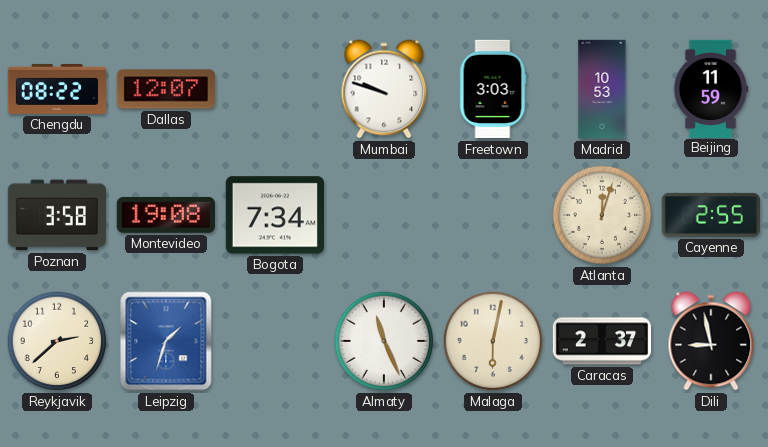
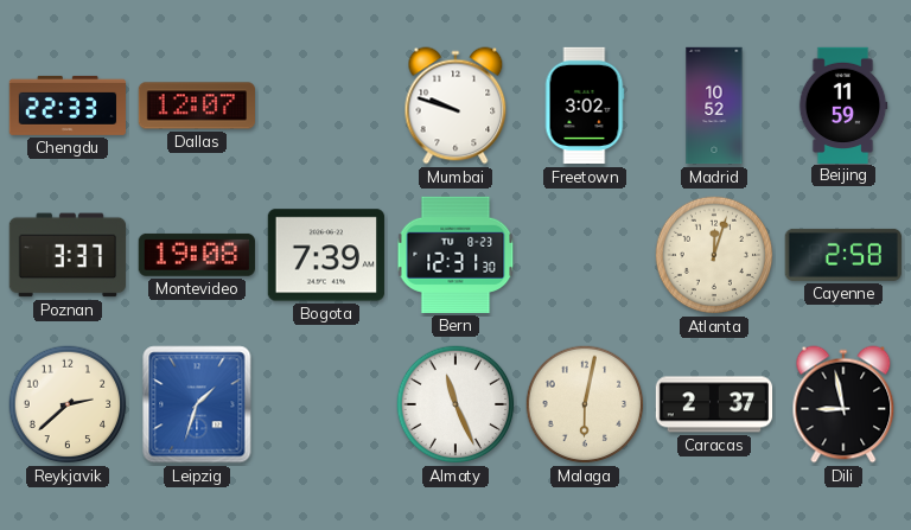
Chengdu: 08:22 -> 22:33
Freetown: 3:03 -> 3:02
Madrid: 10:53 -> 10:52
Poznan: 3:58 -> 3:37
Bogota: 7:34 -> 7:39
Bern: none -> 12:31
Cayenne: 2:55 -> 2:58
